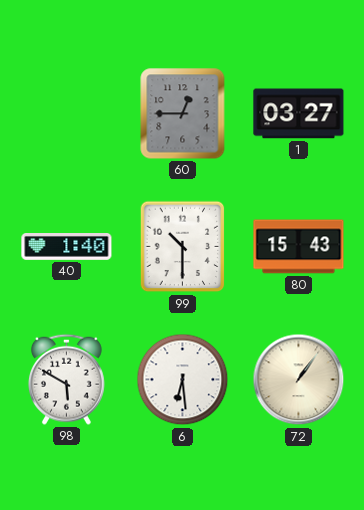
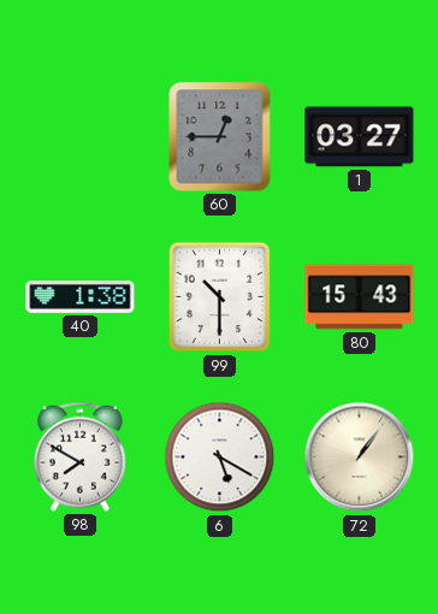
40: 1:40 -> 1:38
98: 5:50 -> 7:50
6: 6:29 -> 5:20
